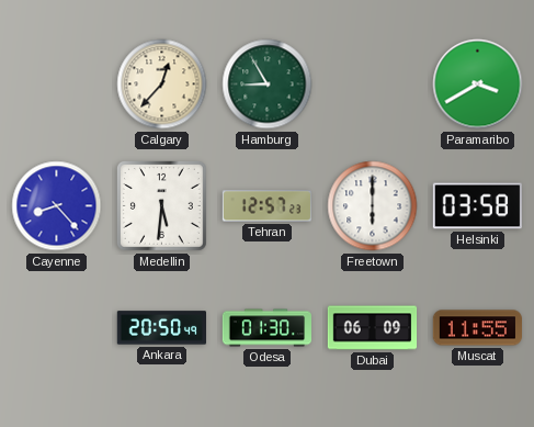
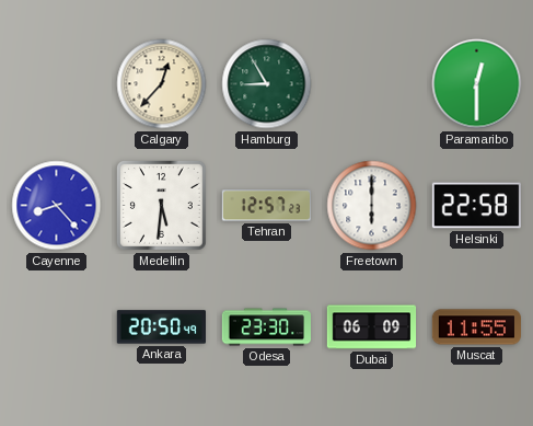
Paramaribo: 3:40 -> 12:30
Helsinki: 03:58 -> 22:58
Odesa: 01:30 -> 23:30
